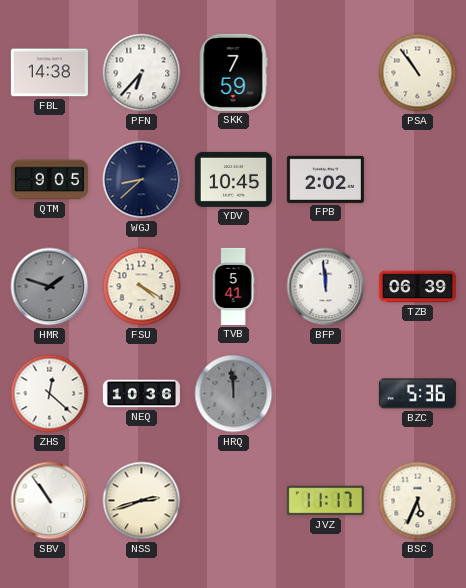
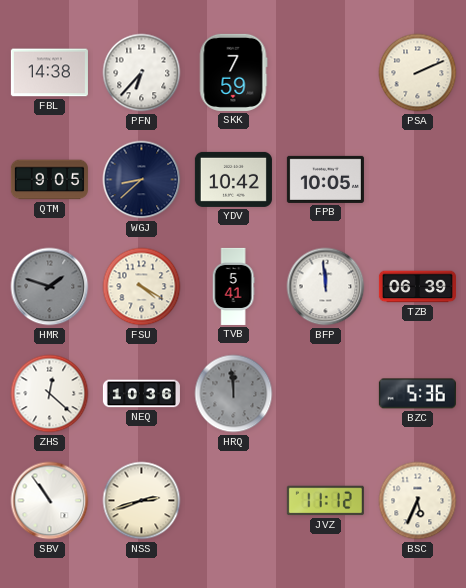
PSA: 10:54 -> 2:11
YDV: 10:45 -> 10:42
FPB: 2:02 -> 10:05
JVZ: 11:17 -> 11:12
